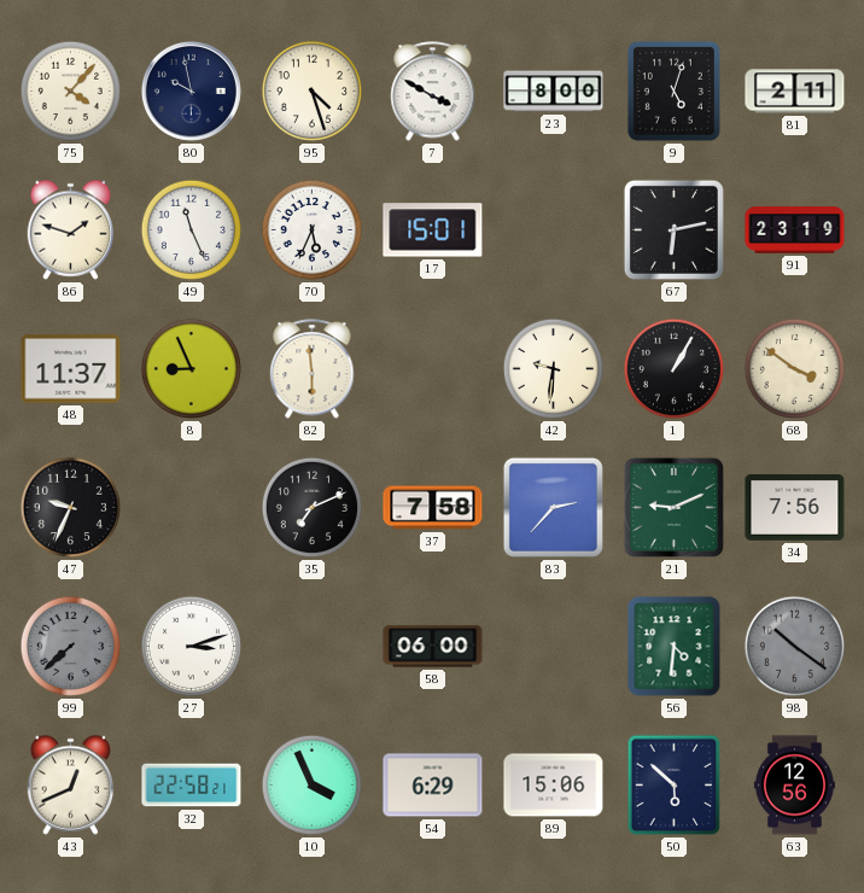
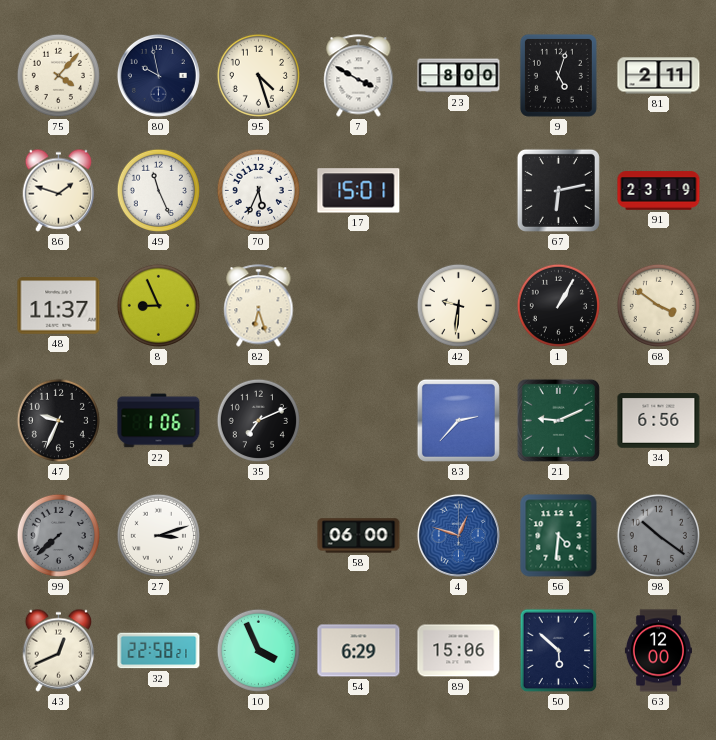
82: 5:59 -> 6:27
22: none -> 1:06
37: 7:58 -> none
34: 7:56 -> 6:56
4: none -> 12:48
63: 12:56 -> 12:00
